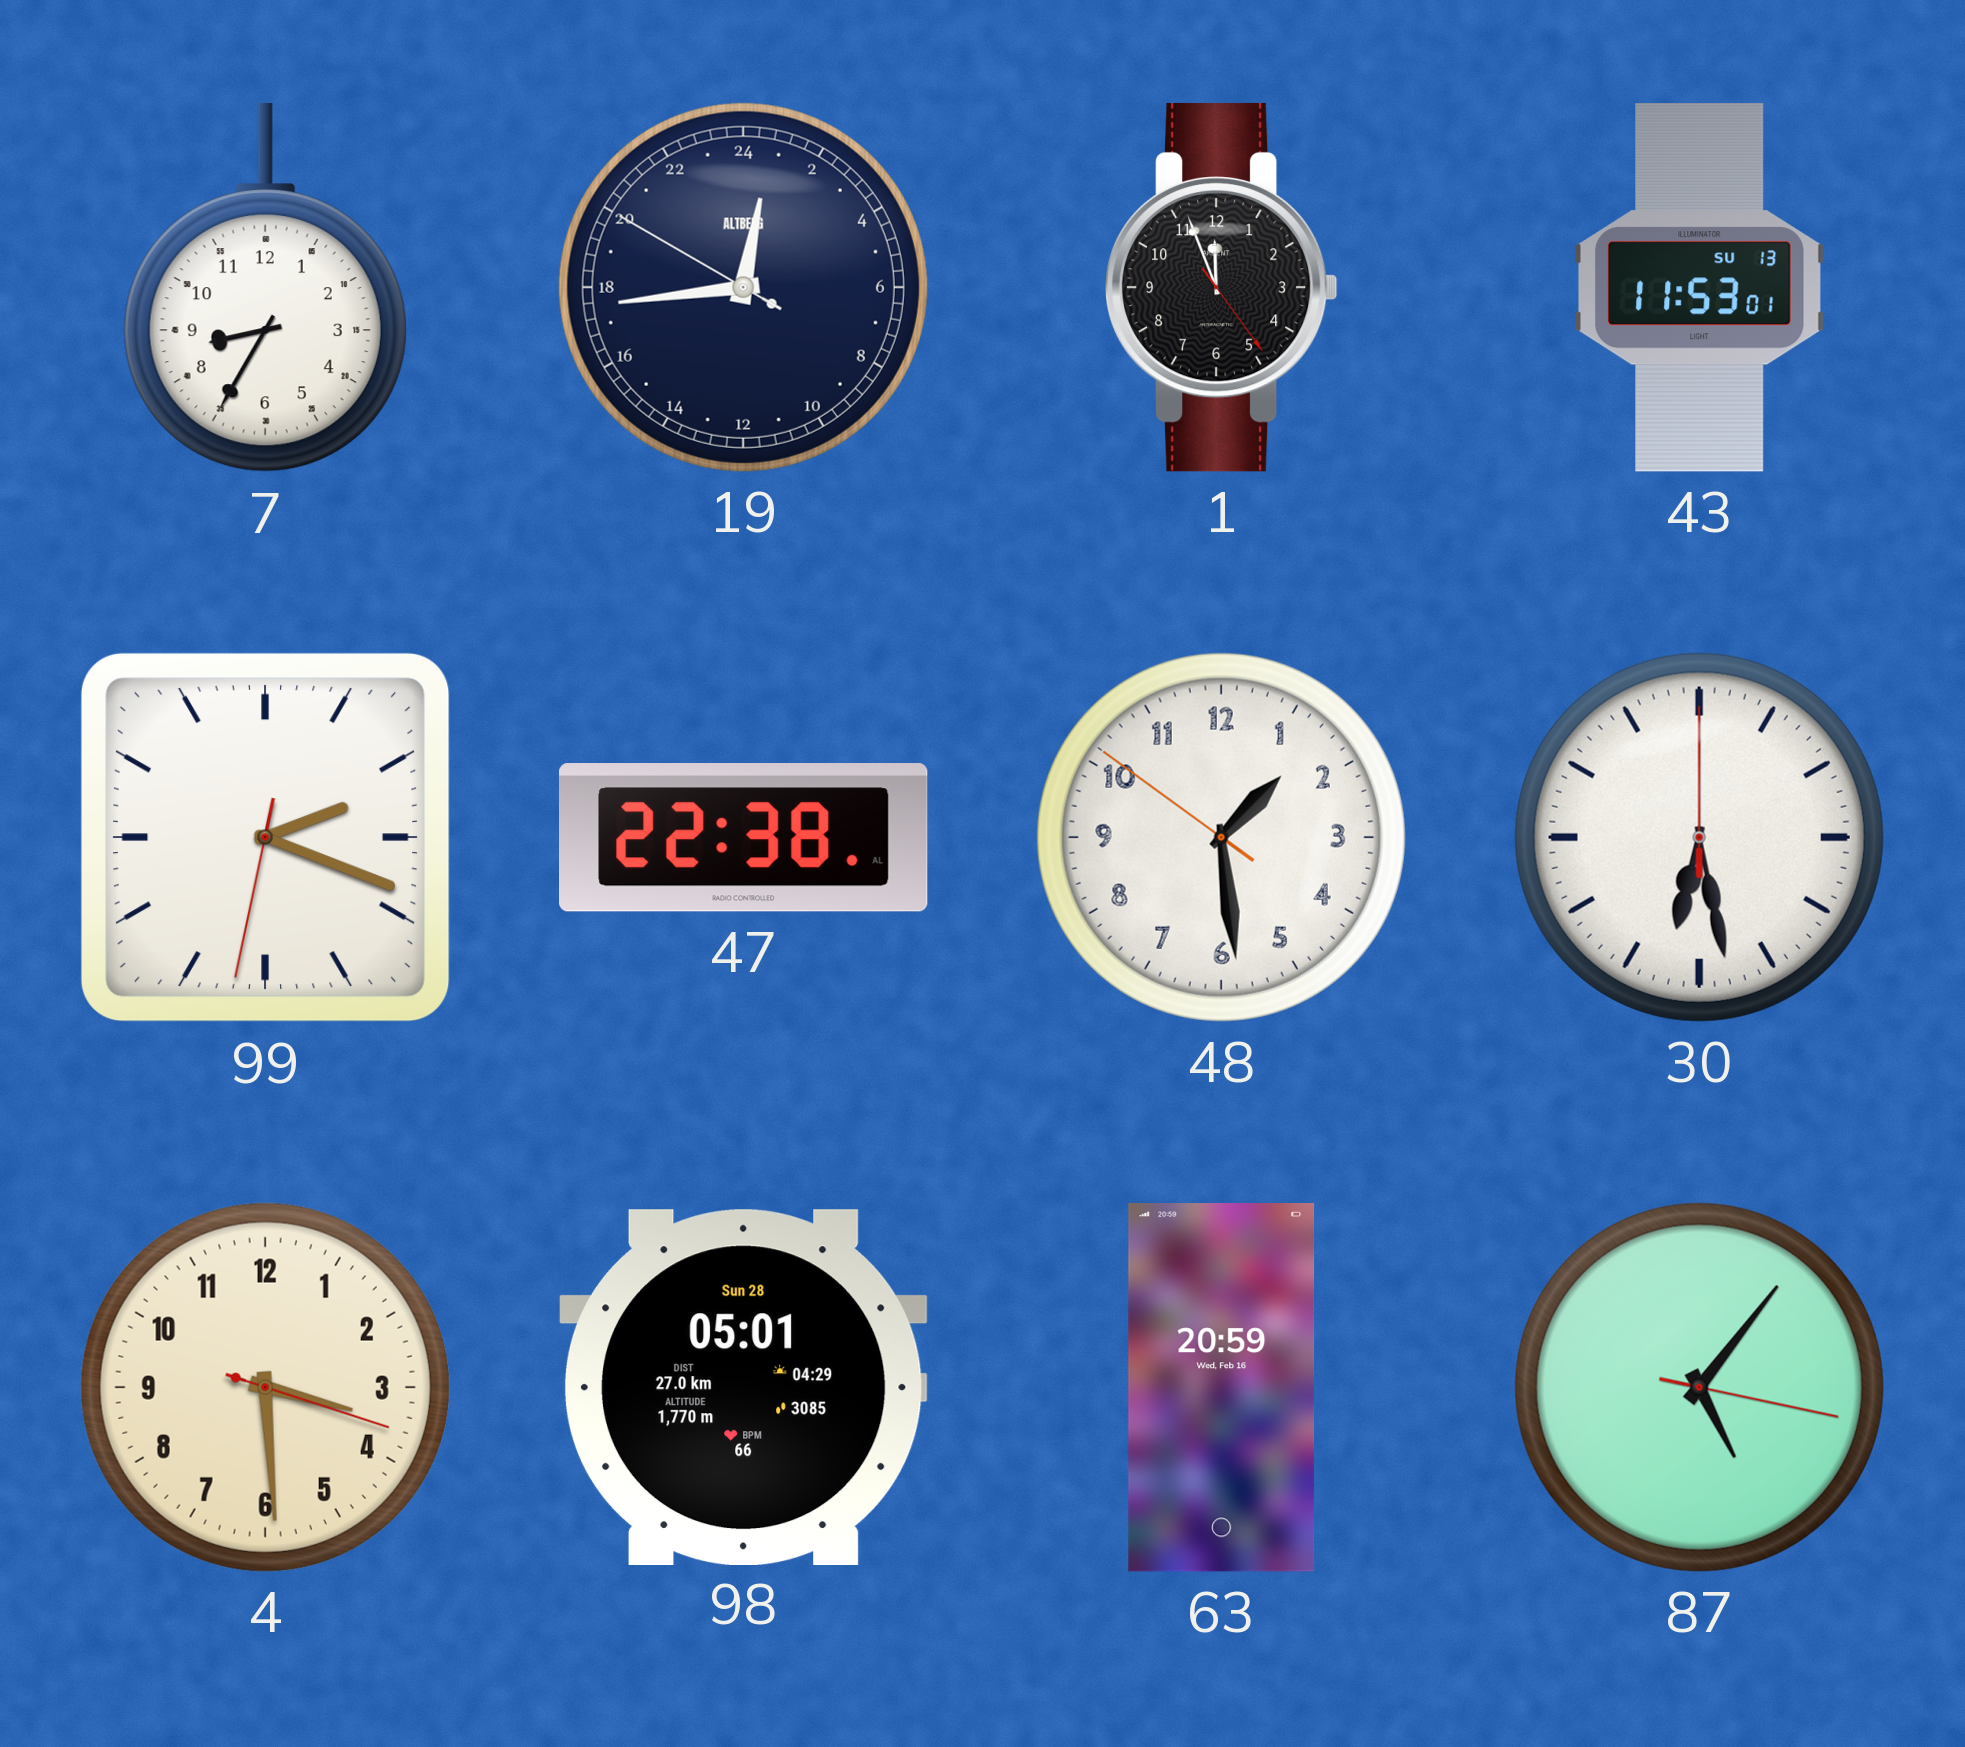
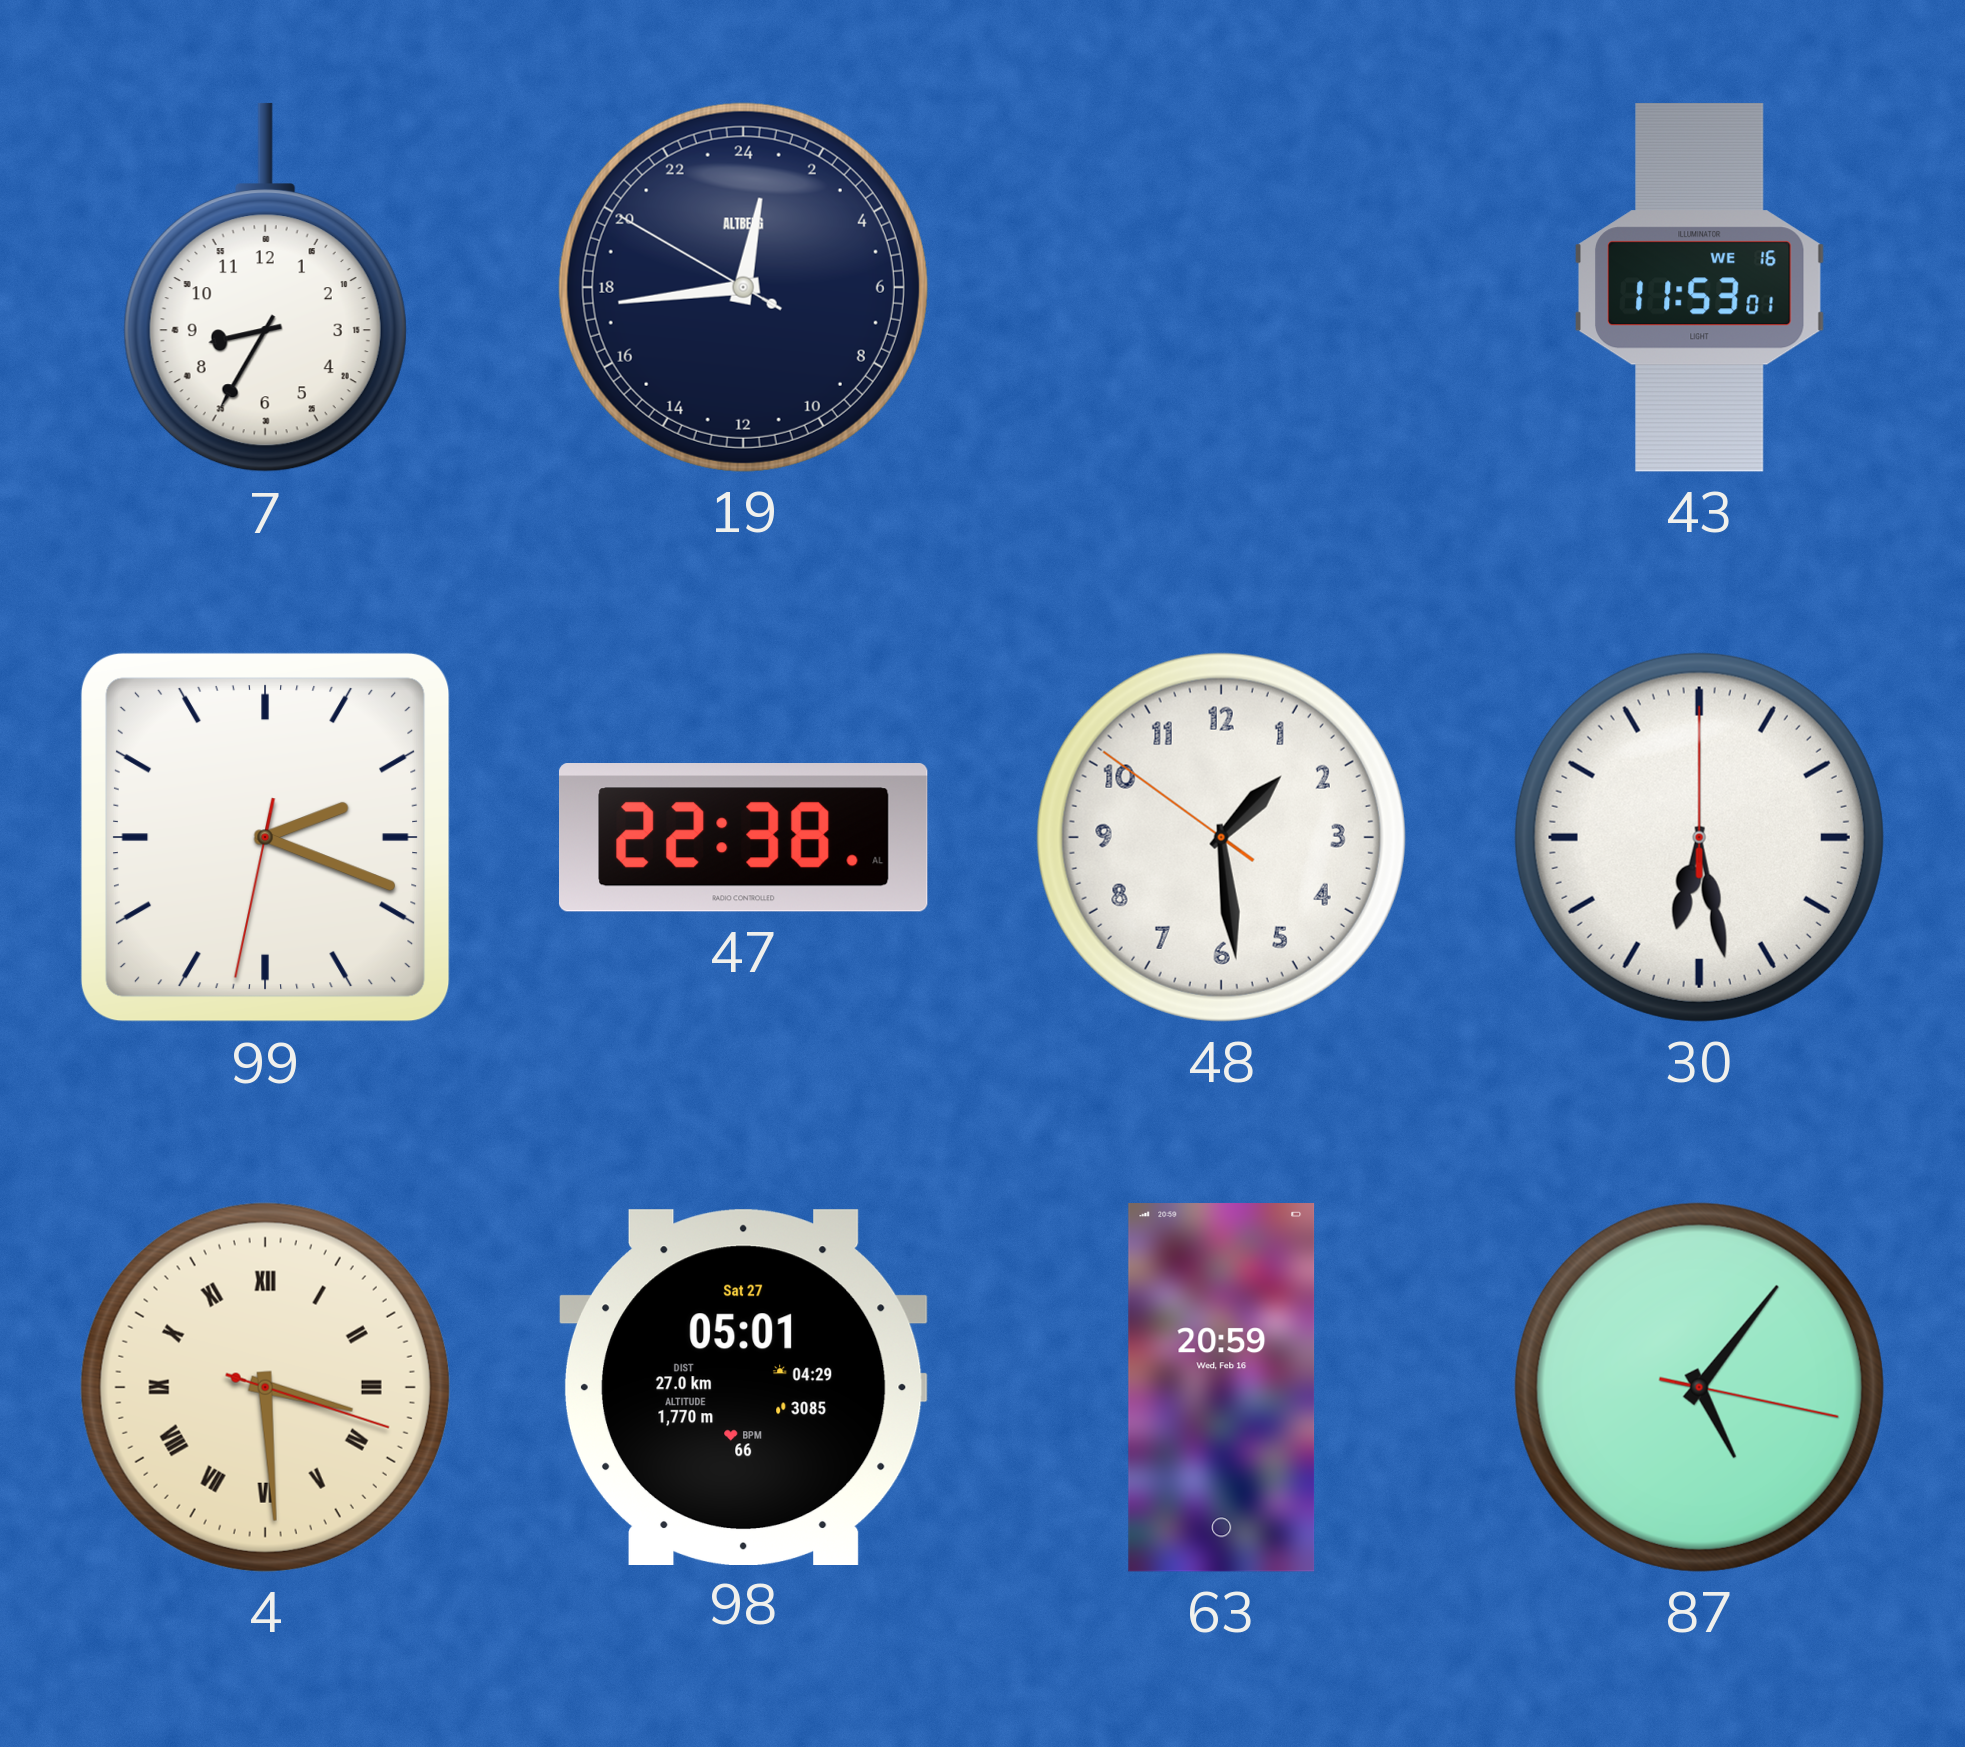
1: 11:56 -> none
43 date: SU 13 -> WE 16
4 numerals: Arabic -> Roman
98 date: Sun 28 -> Sat 27
